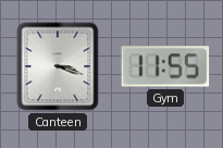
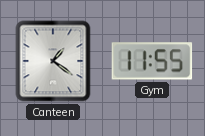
Canteen: 3:18 -> 1:21
